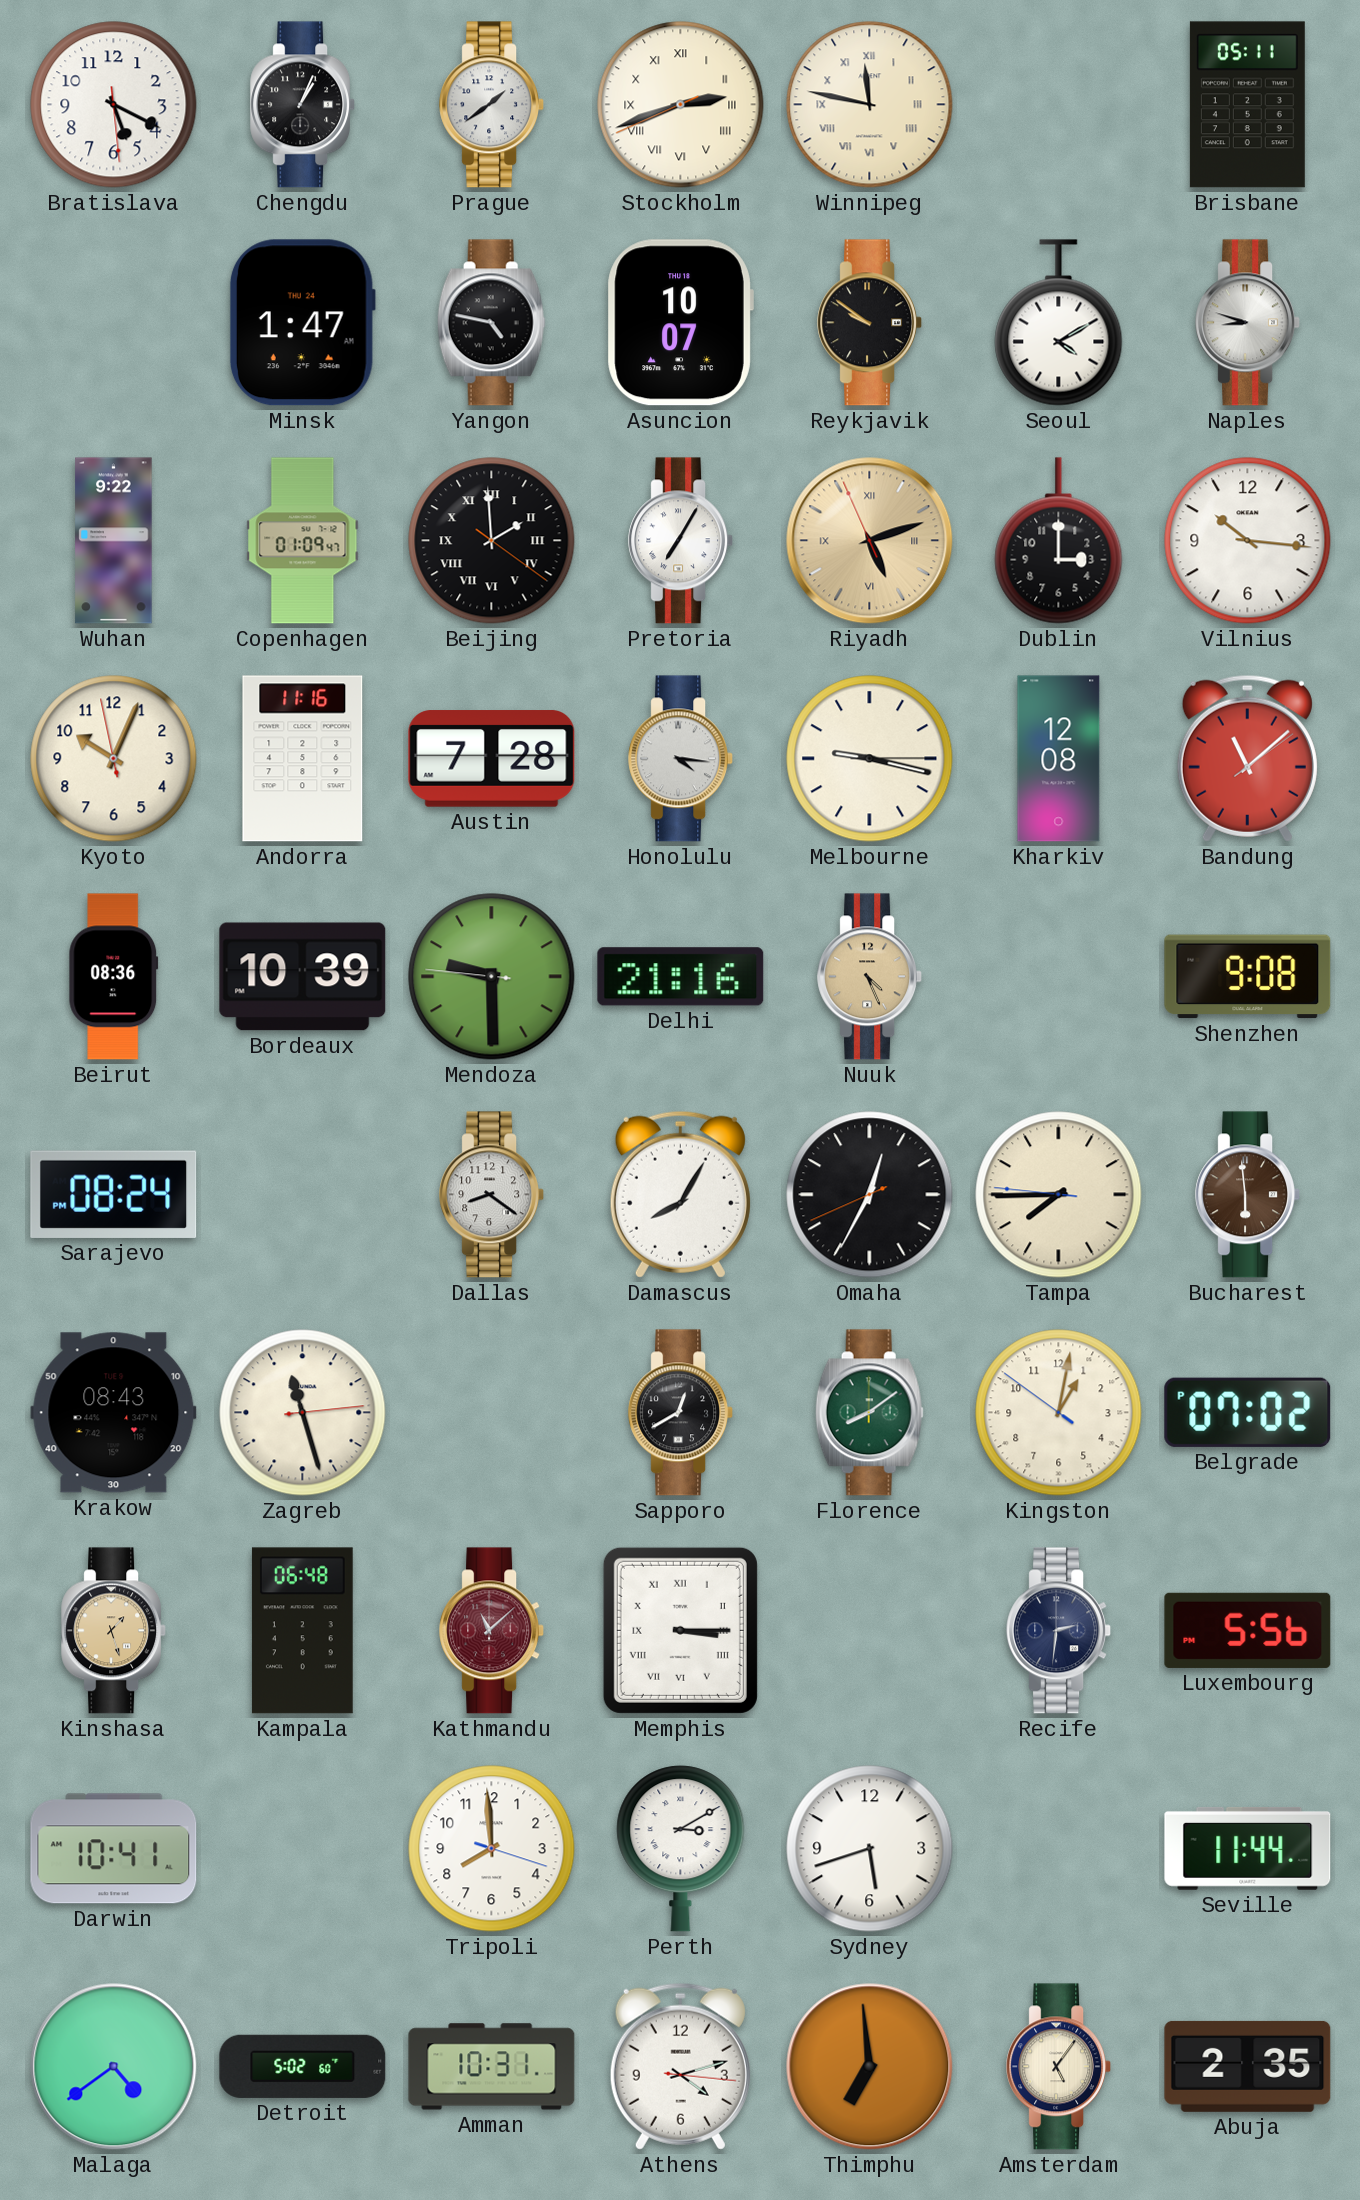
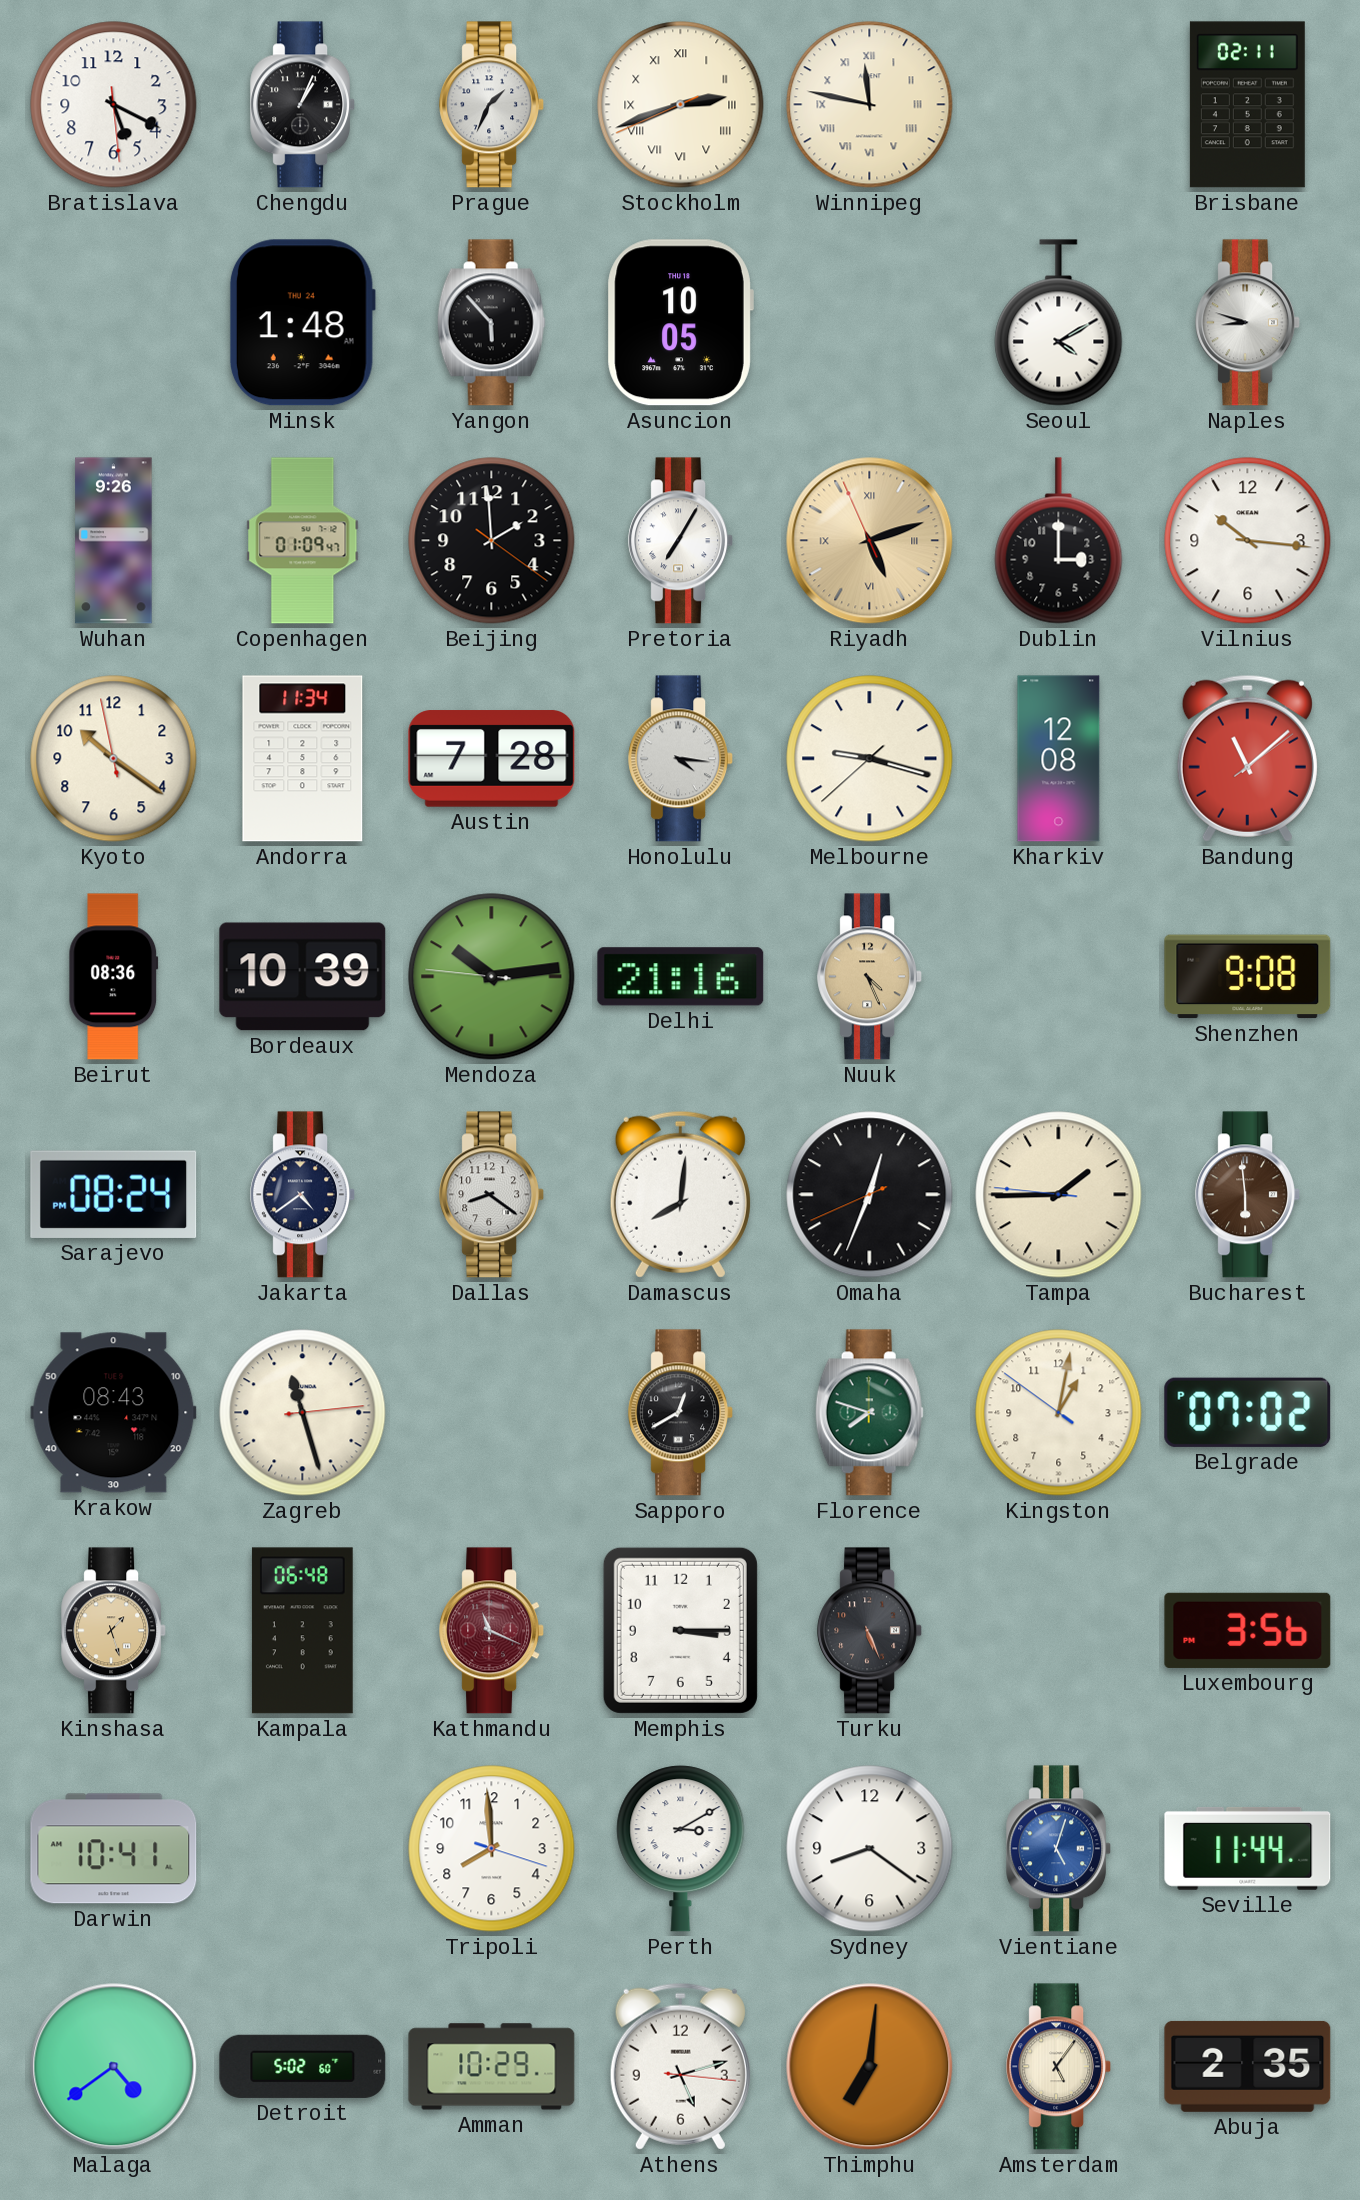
Prague: 1:39 -> 1:34
Brisbane: 05:11 -> 02:11
Minsk: 1:47 -> 1:48
Yangon: 4:47 -> 5:53
Asuncion: 10:07 -> 10:05
Reykjavik: 9:51 -> none
Wuhan: 9:22 -> 9:26
Beijing numerals: Roman -> Arabic
Kyoto: 10:03 -> 10:20
Andorra: 11:16 -> 11:34
Melbourne: 9:17:15 -> 9:17:38
Mendoza: 9:29 -> 10:13
Jakarta: none -> 4:39
Damascus: 8:05 -> 8:01
Omaha: 12:34 -> 12:33
Tampa: 7:44 -> 1:44
Florence: 8:09 -> 7:48
Kathmandu: 11:08 -> 11:19
Memphis numerals: Roman -> Arabic
Turku: none -> 5:26
Recife: 2:31 -> none
Luxembourg: 5:56 -> 3:56
Sydney: 5:42 -> 8:21
Vientiane: none -> 5:03
Amman: 10:31 -> 10:29
Athens: 4:12 -> 5:12
Thimphu: 6:59 -> 7:01
